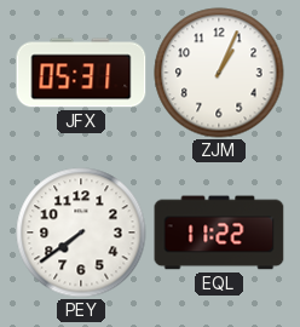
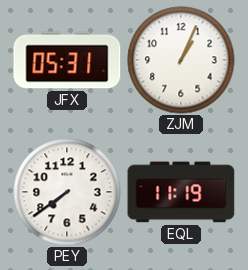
EQL: 11:22 -> 11:19
